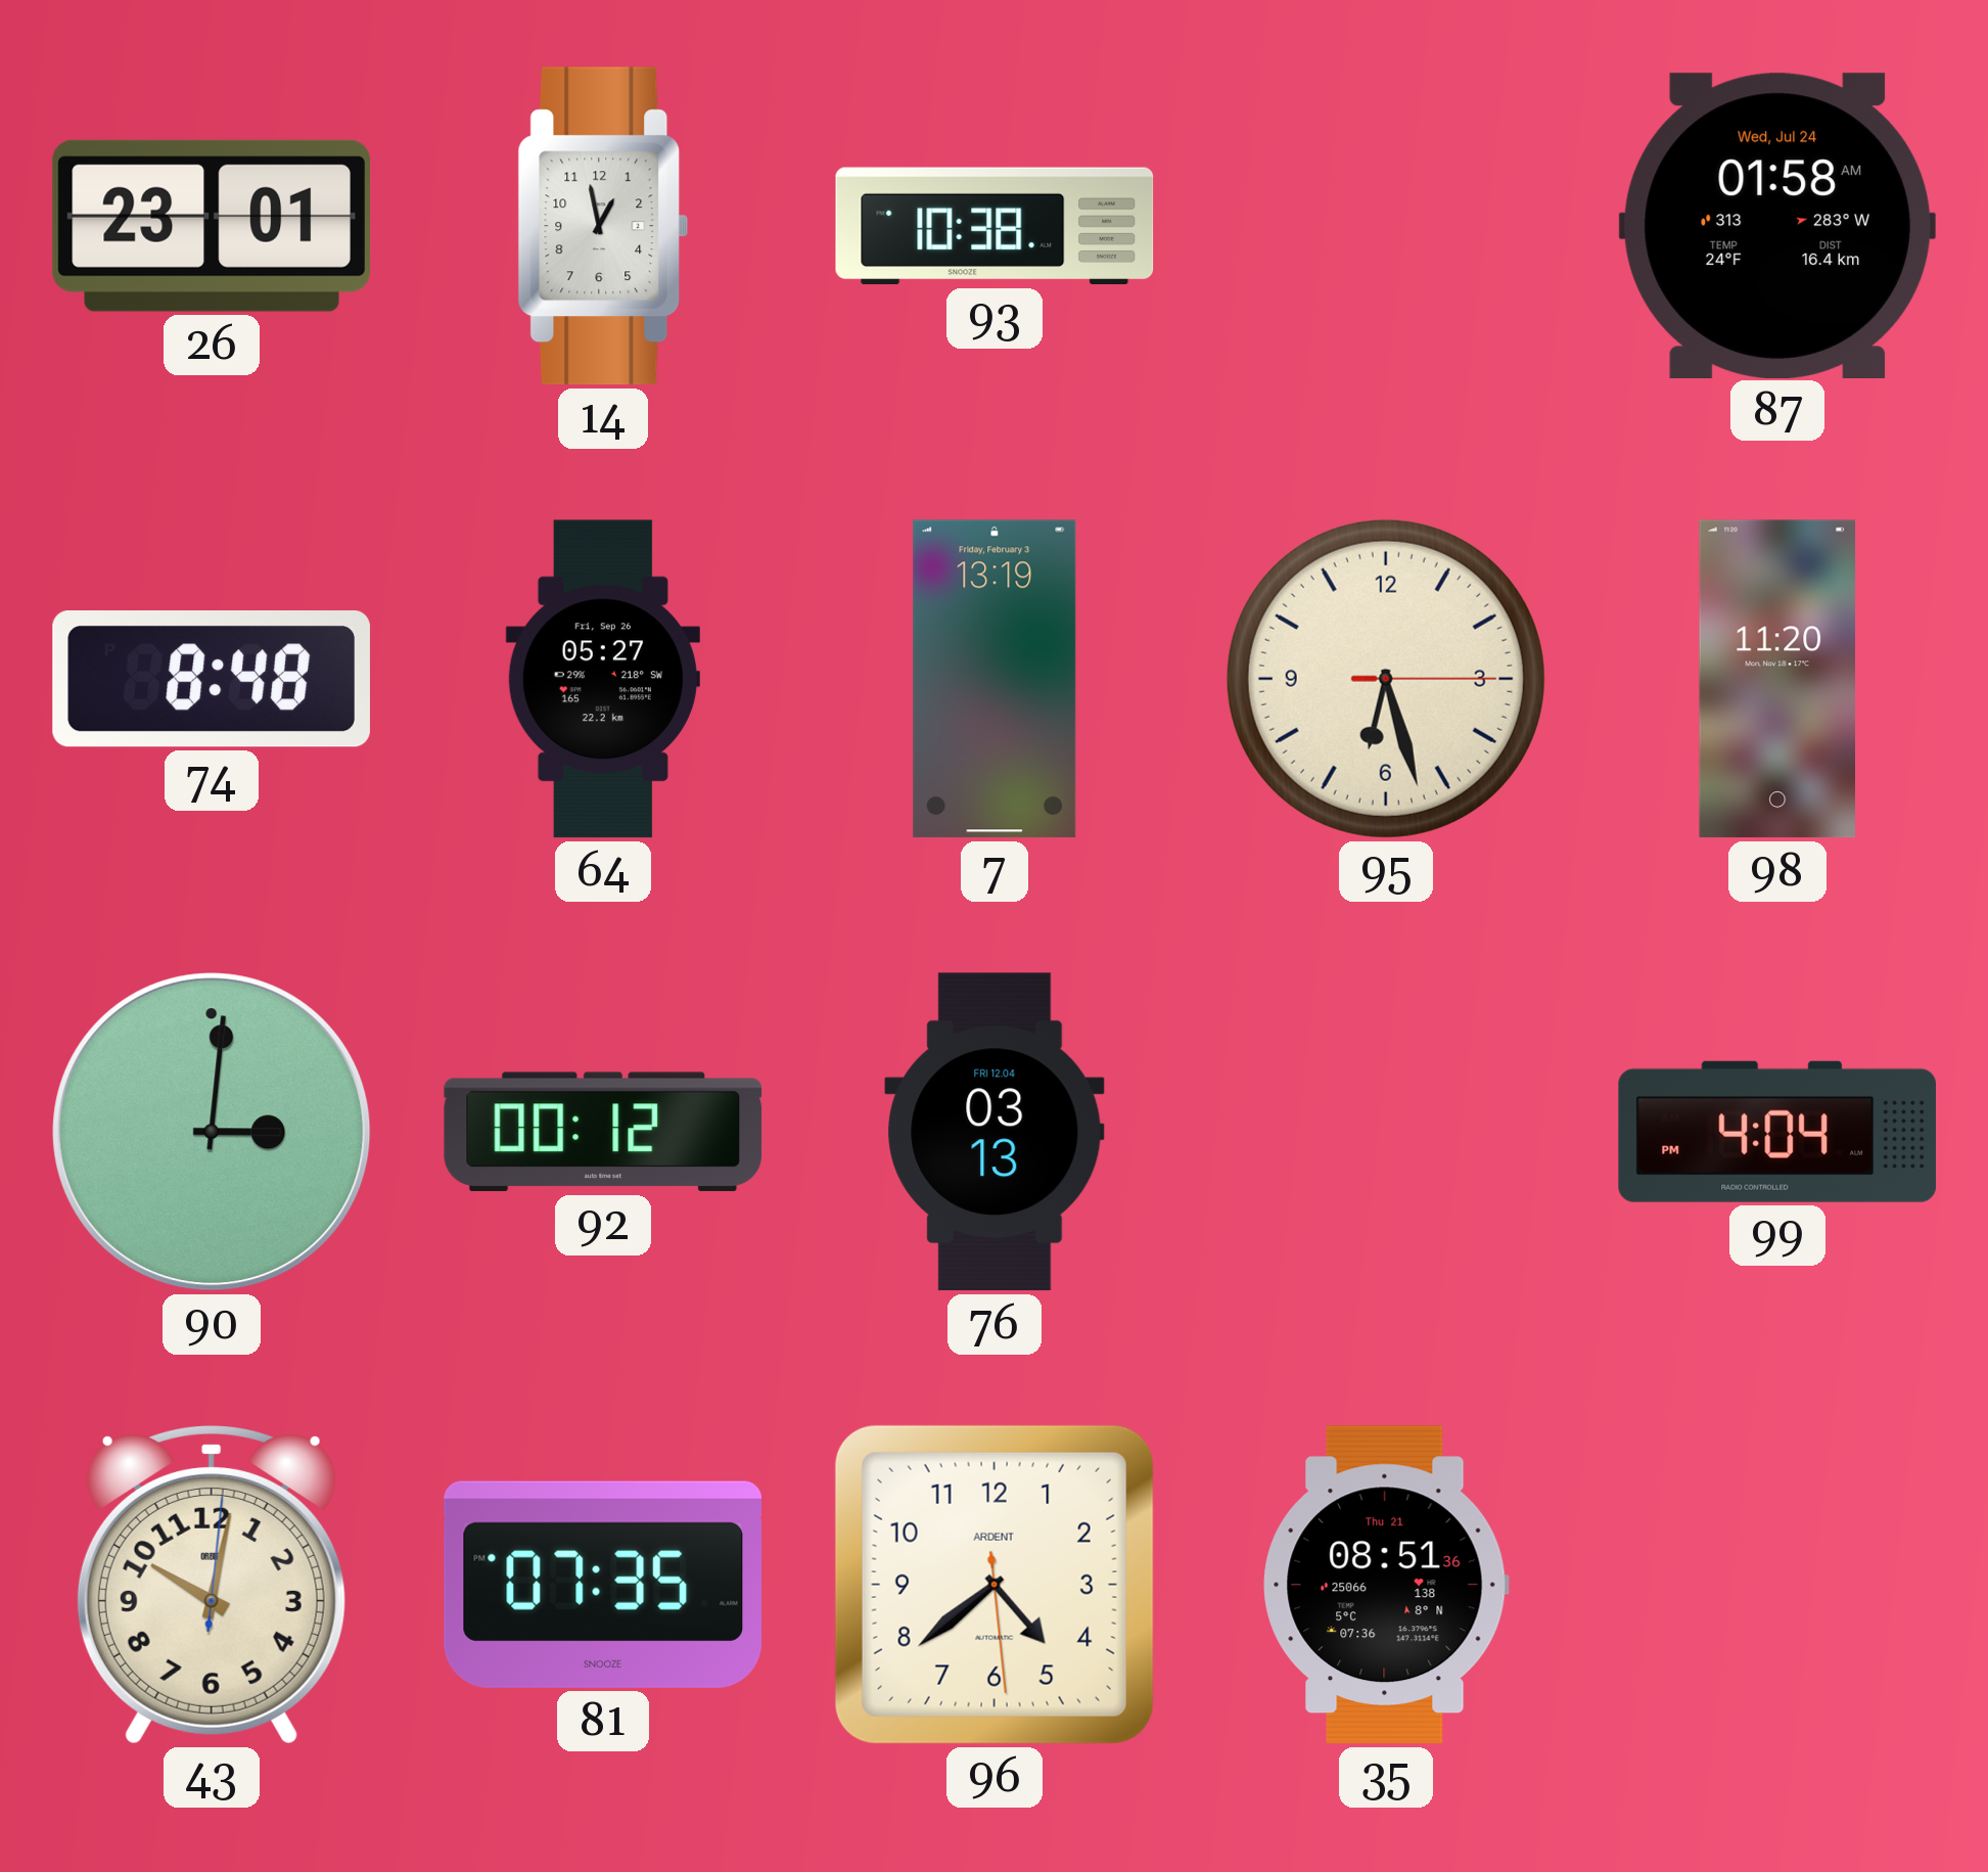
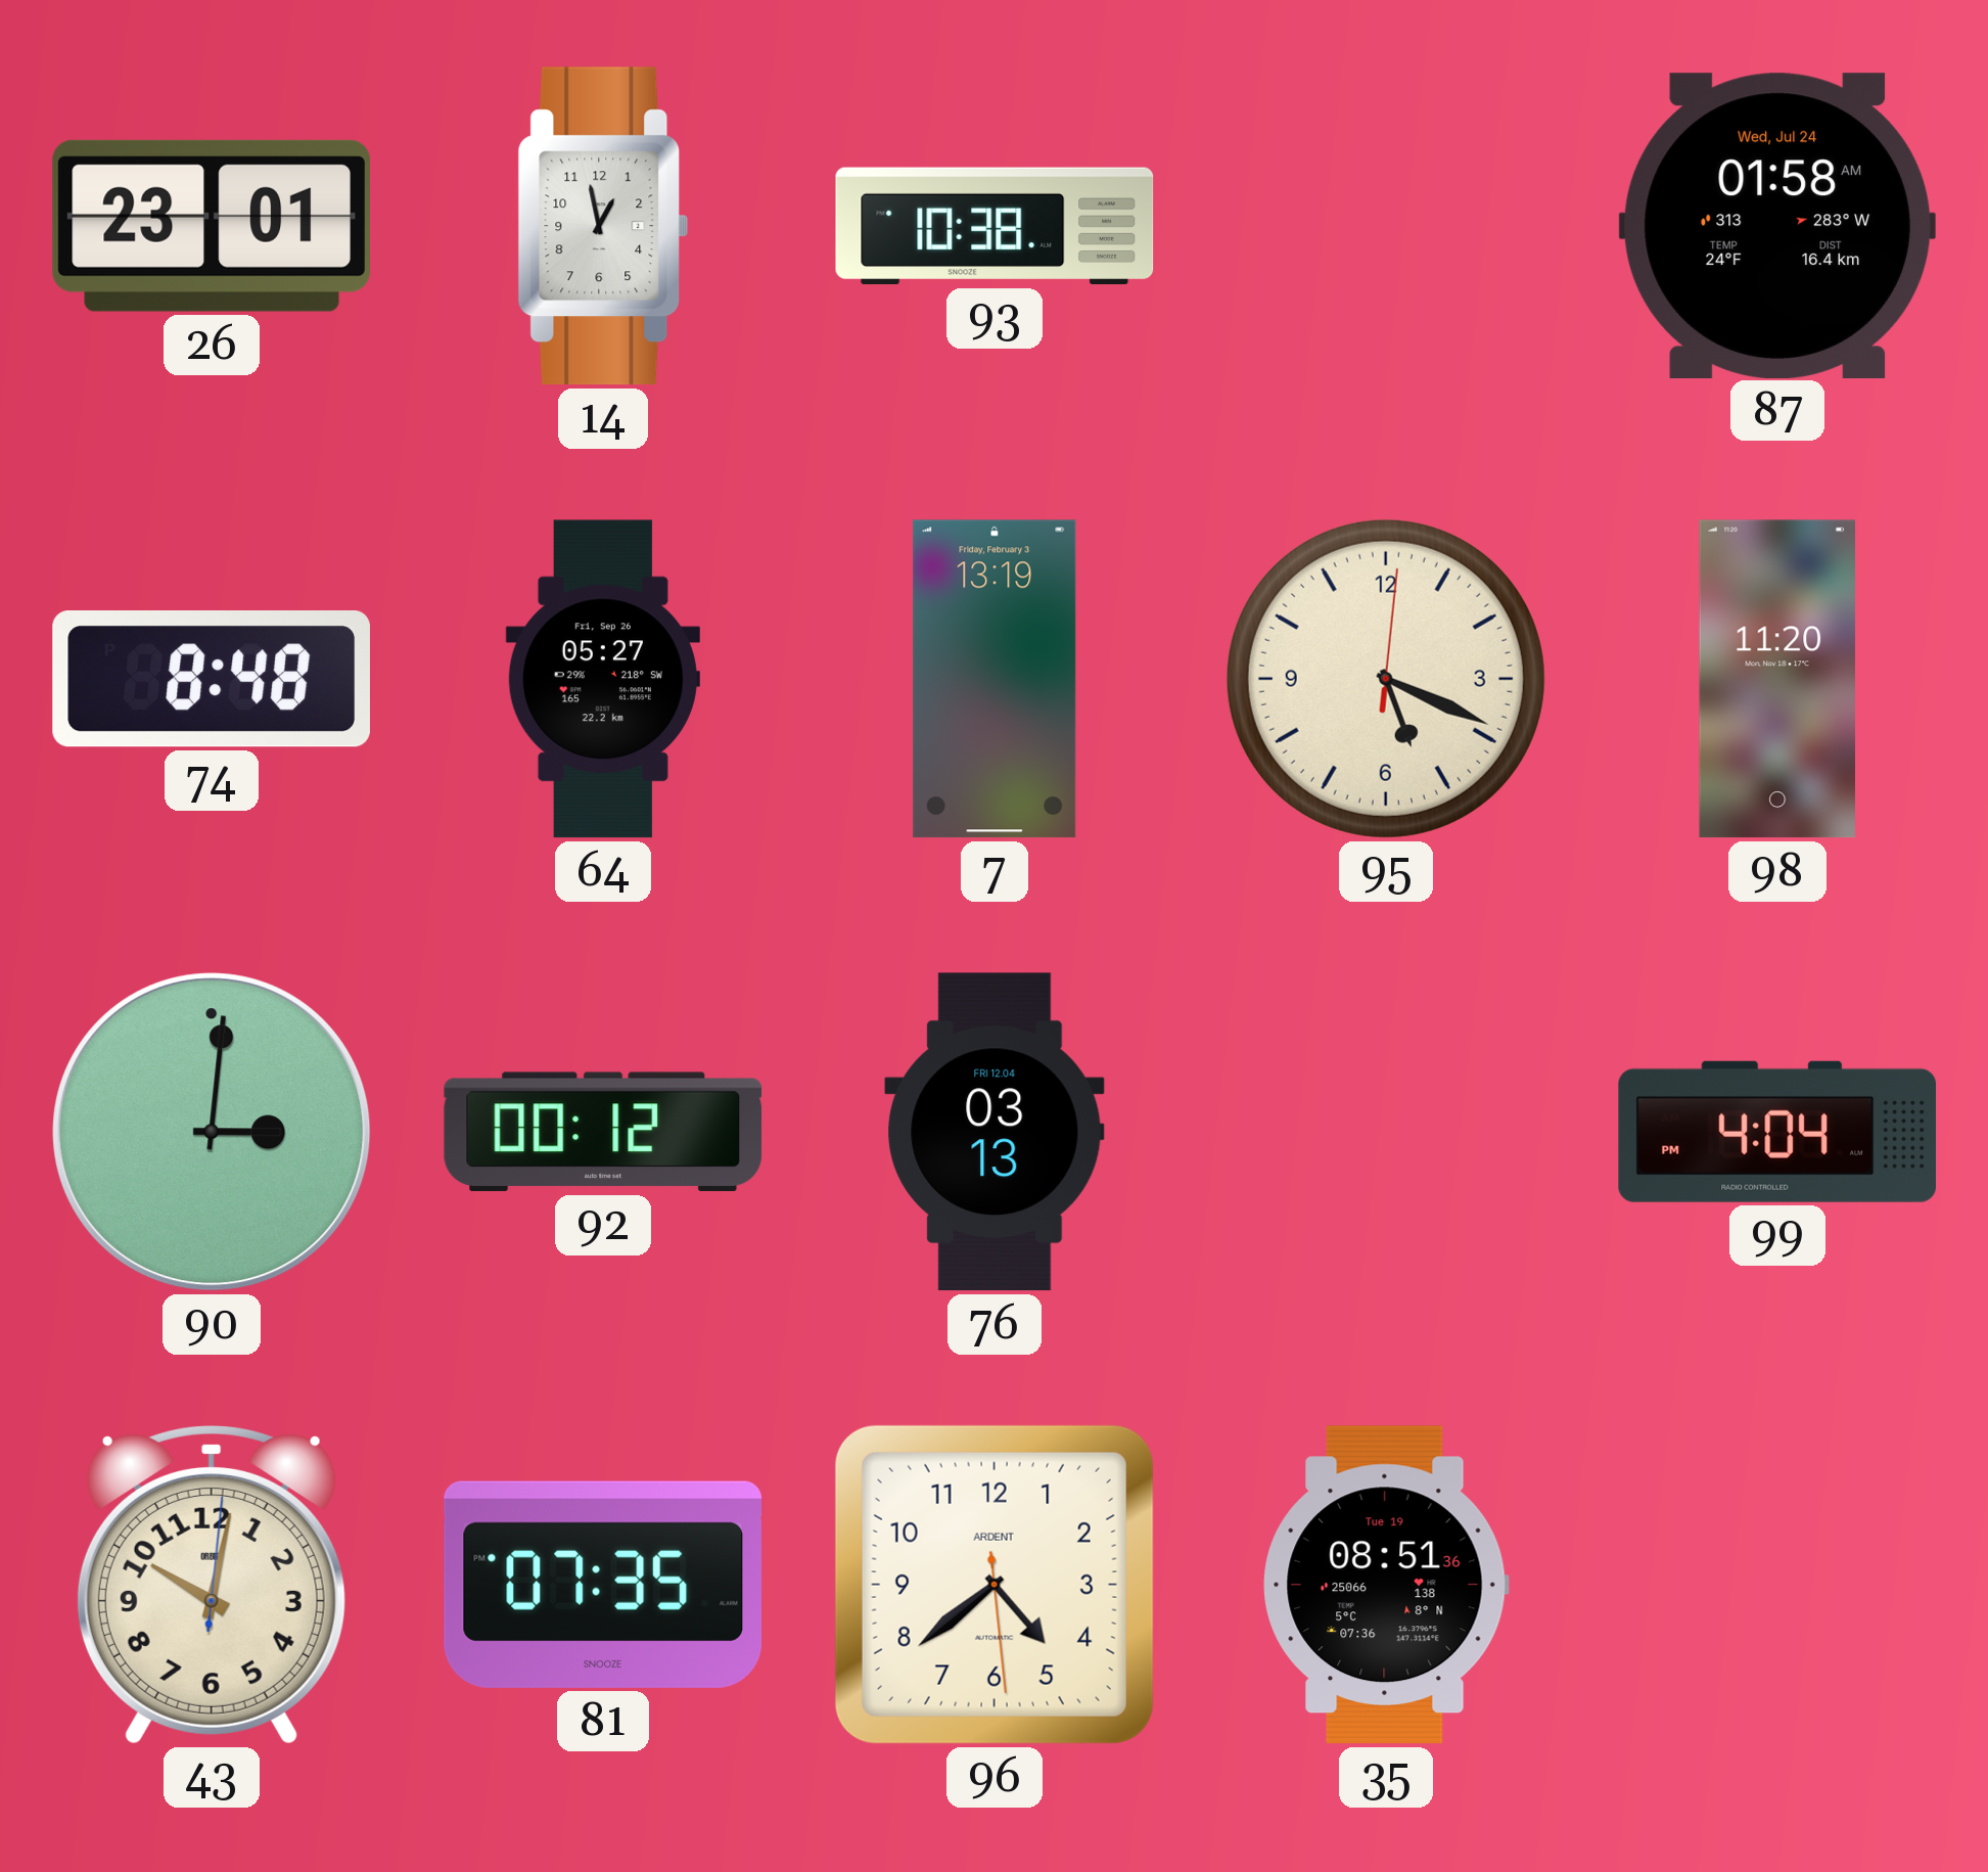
95: 6:27 -> 5:19
35 date: Thu 21 -> Tue 19
